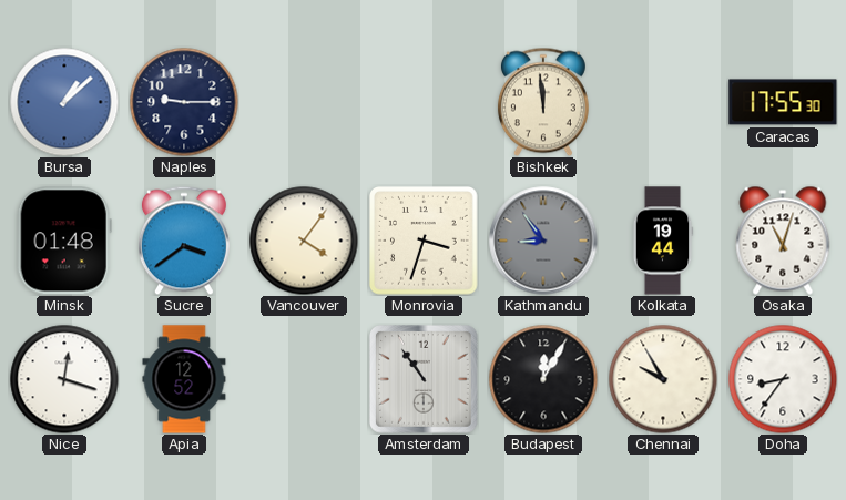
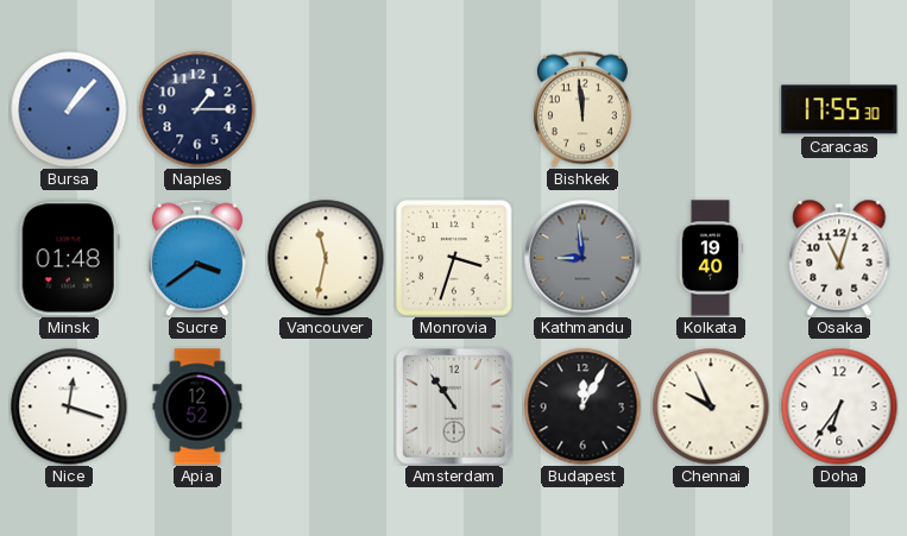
Bursa: 1:08 -> 1:07
Naples: 9:15 -> 1:15
Vancouver: 4:06 -> 11:32
Kathmandu: 8:54 -> 8:59
Kolkata: 19:44 -> 19:40
Chennai: 9:55 -> 9:56
Doha: 8:36 -> 6:36
